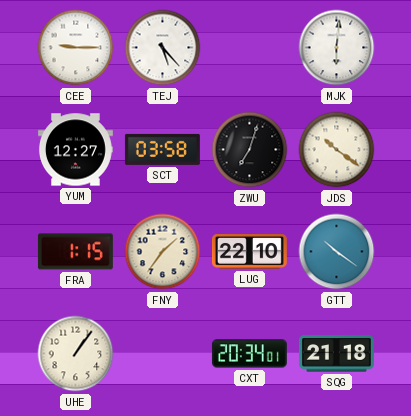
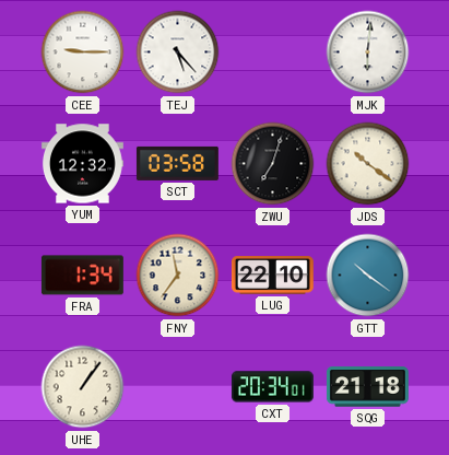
YUM: 12:27 -> 12:32
FRA: 1:15 -> 1:34
FNY: 1:36 -> 11:36
